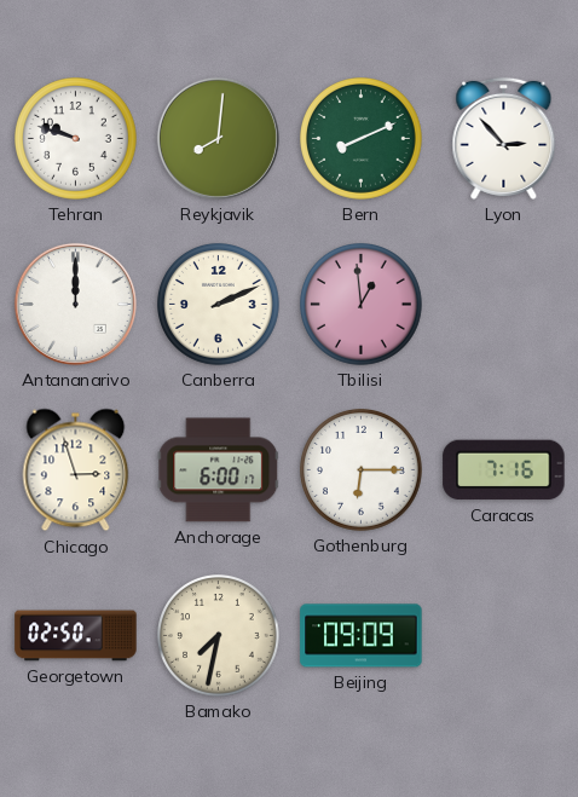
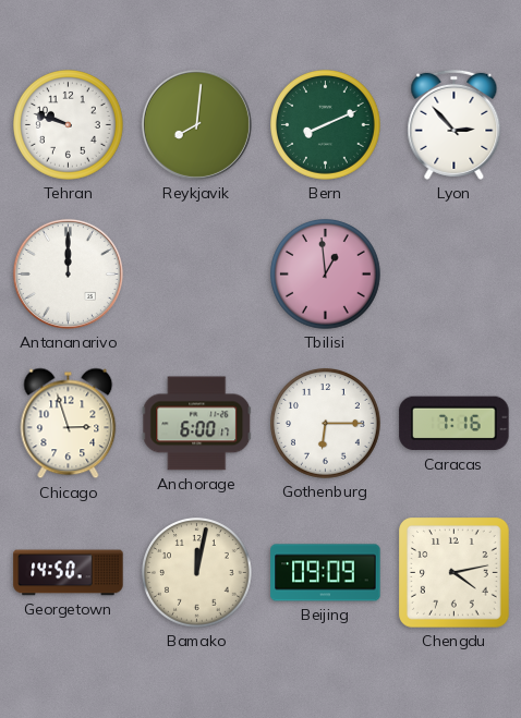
Canberra: 2:11 -> none
Georgetown: 02:50 -> 14:50
Bamako: 7:32 -> 12:02
Chengdu: none -> 4:13
